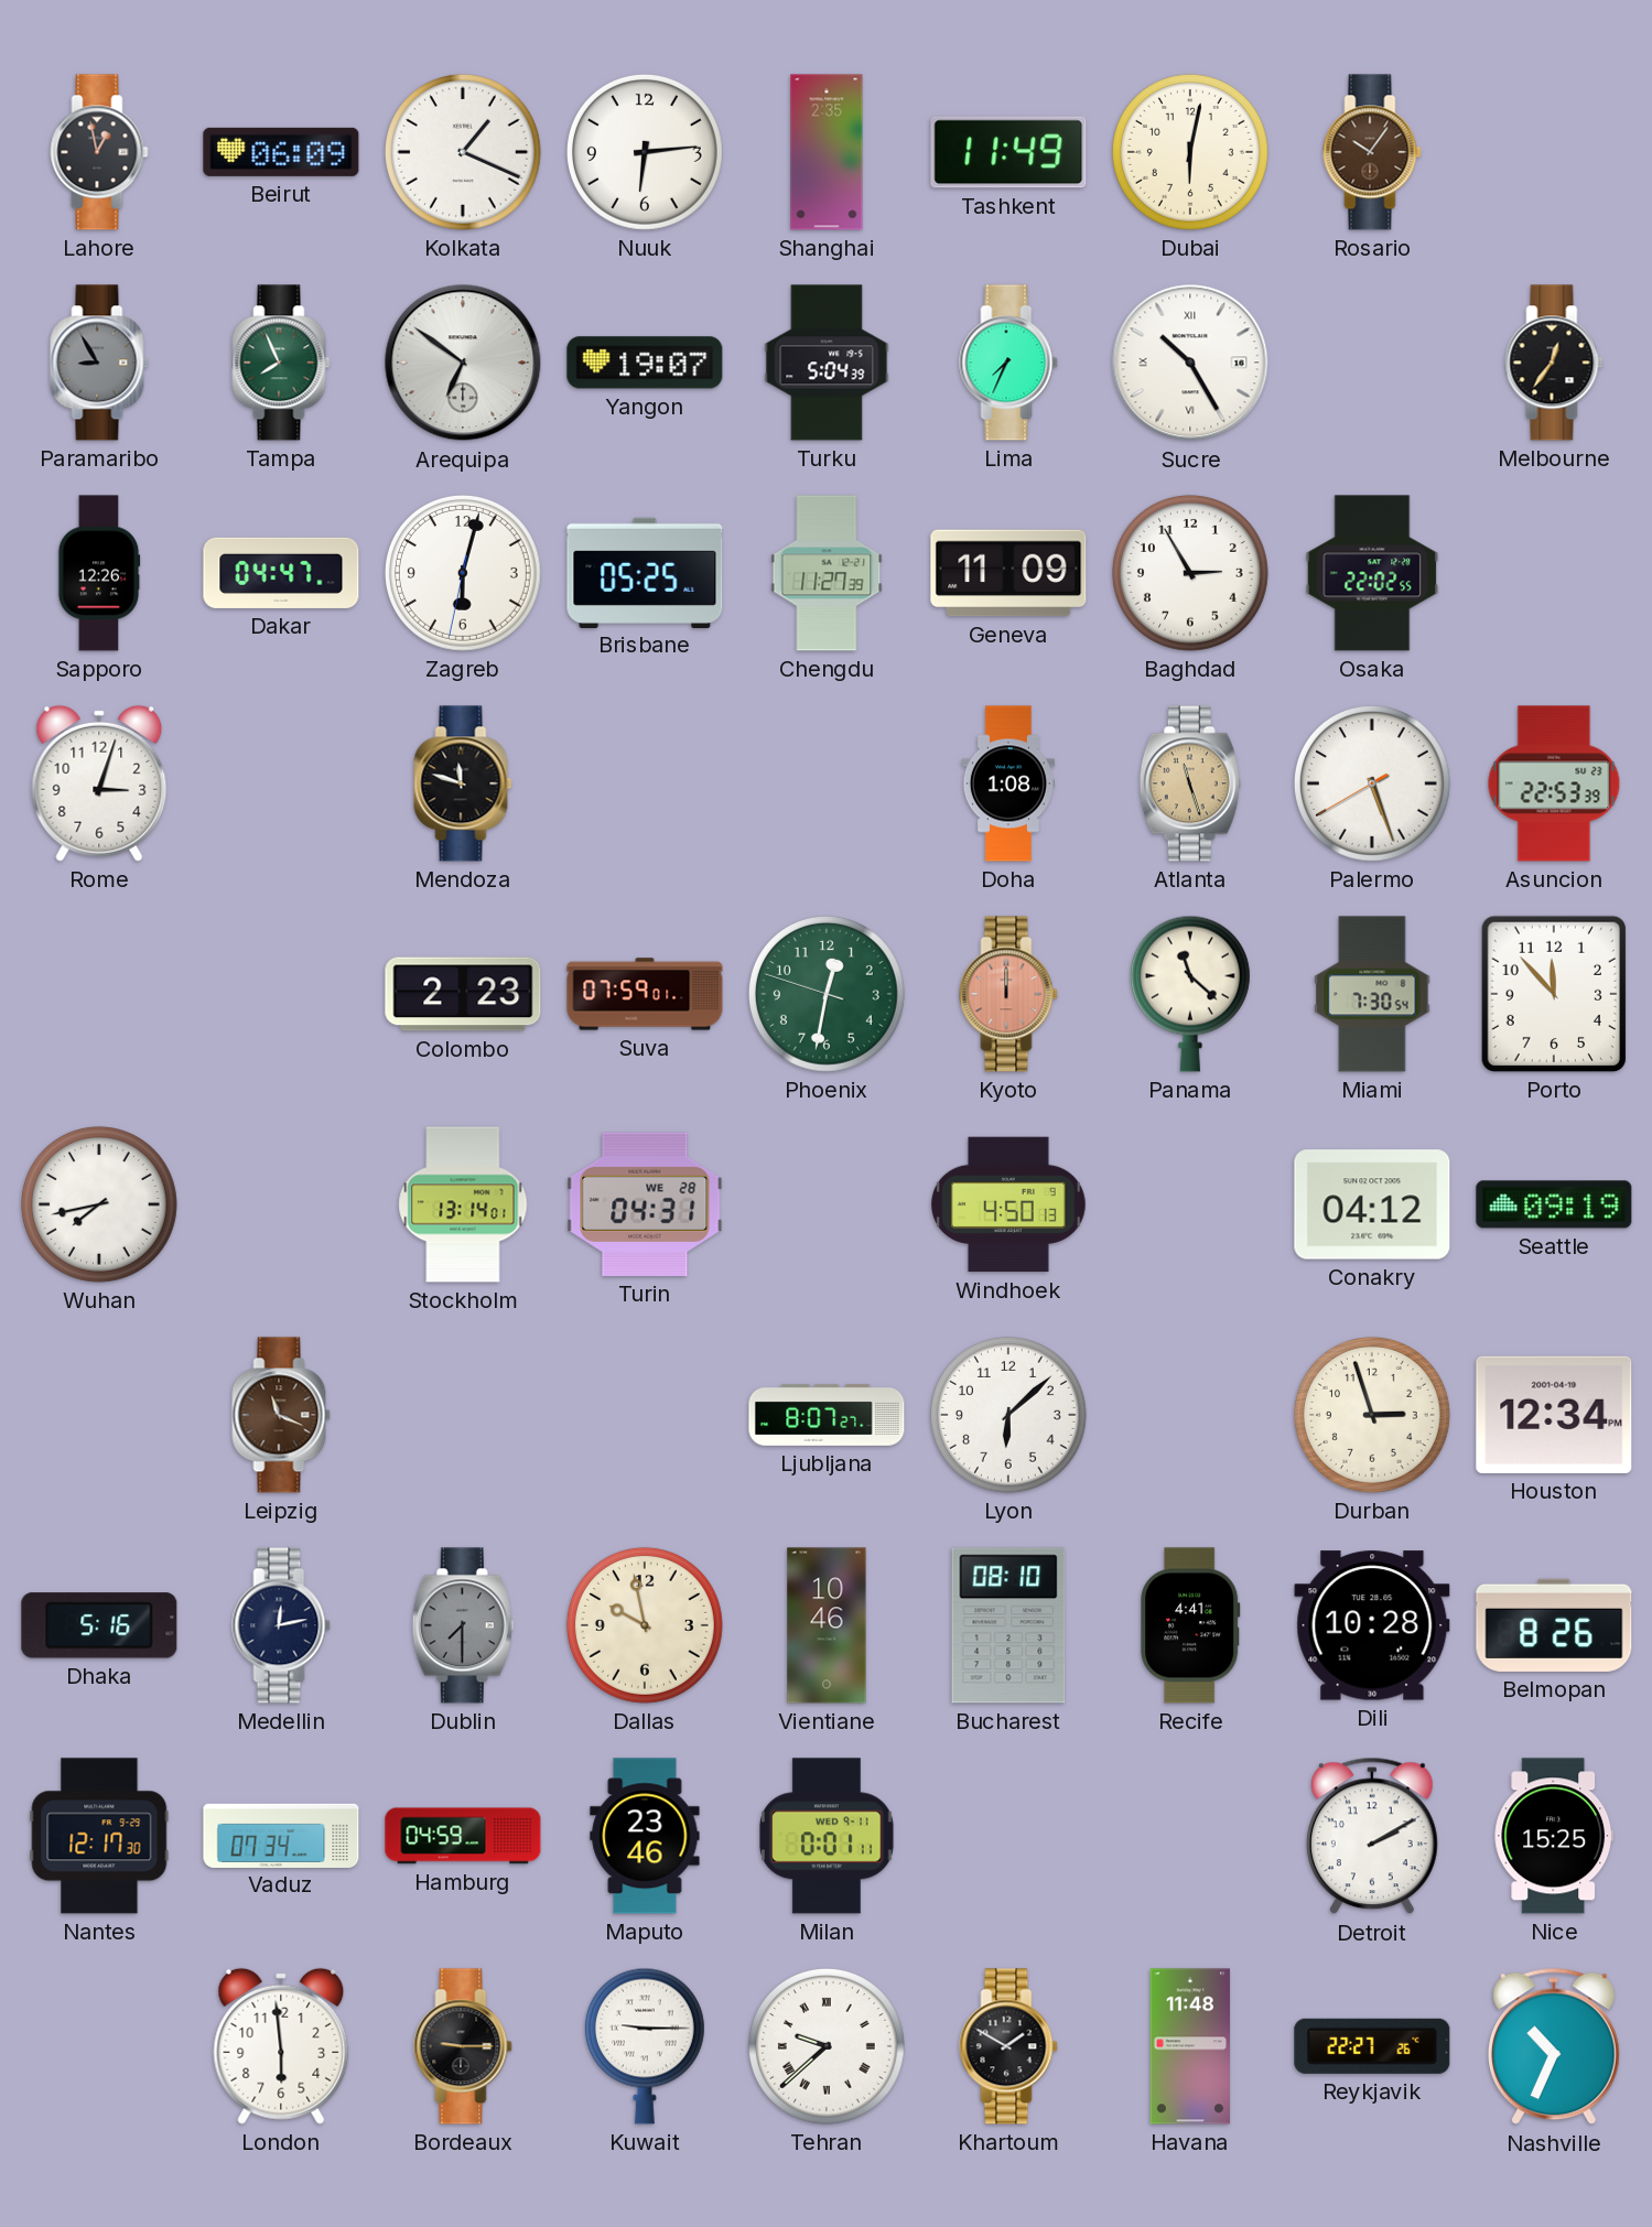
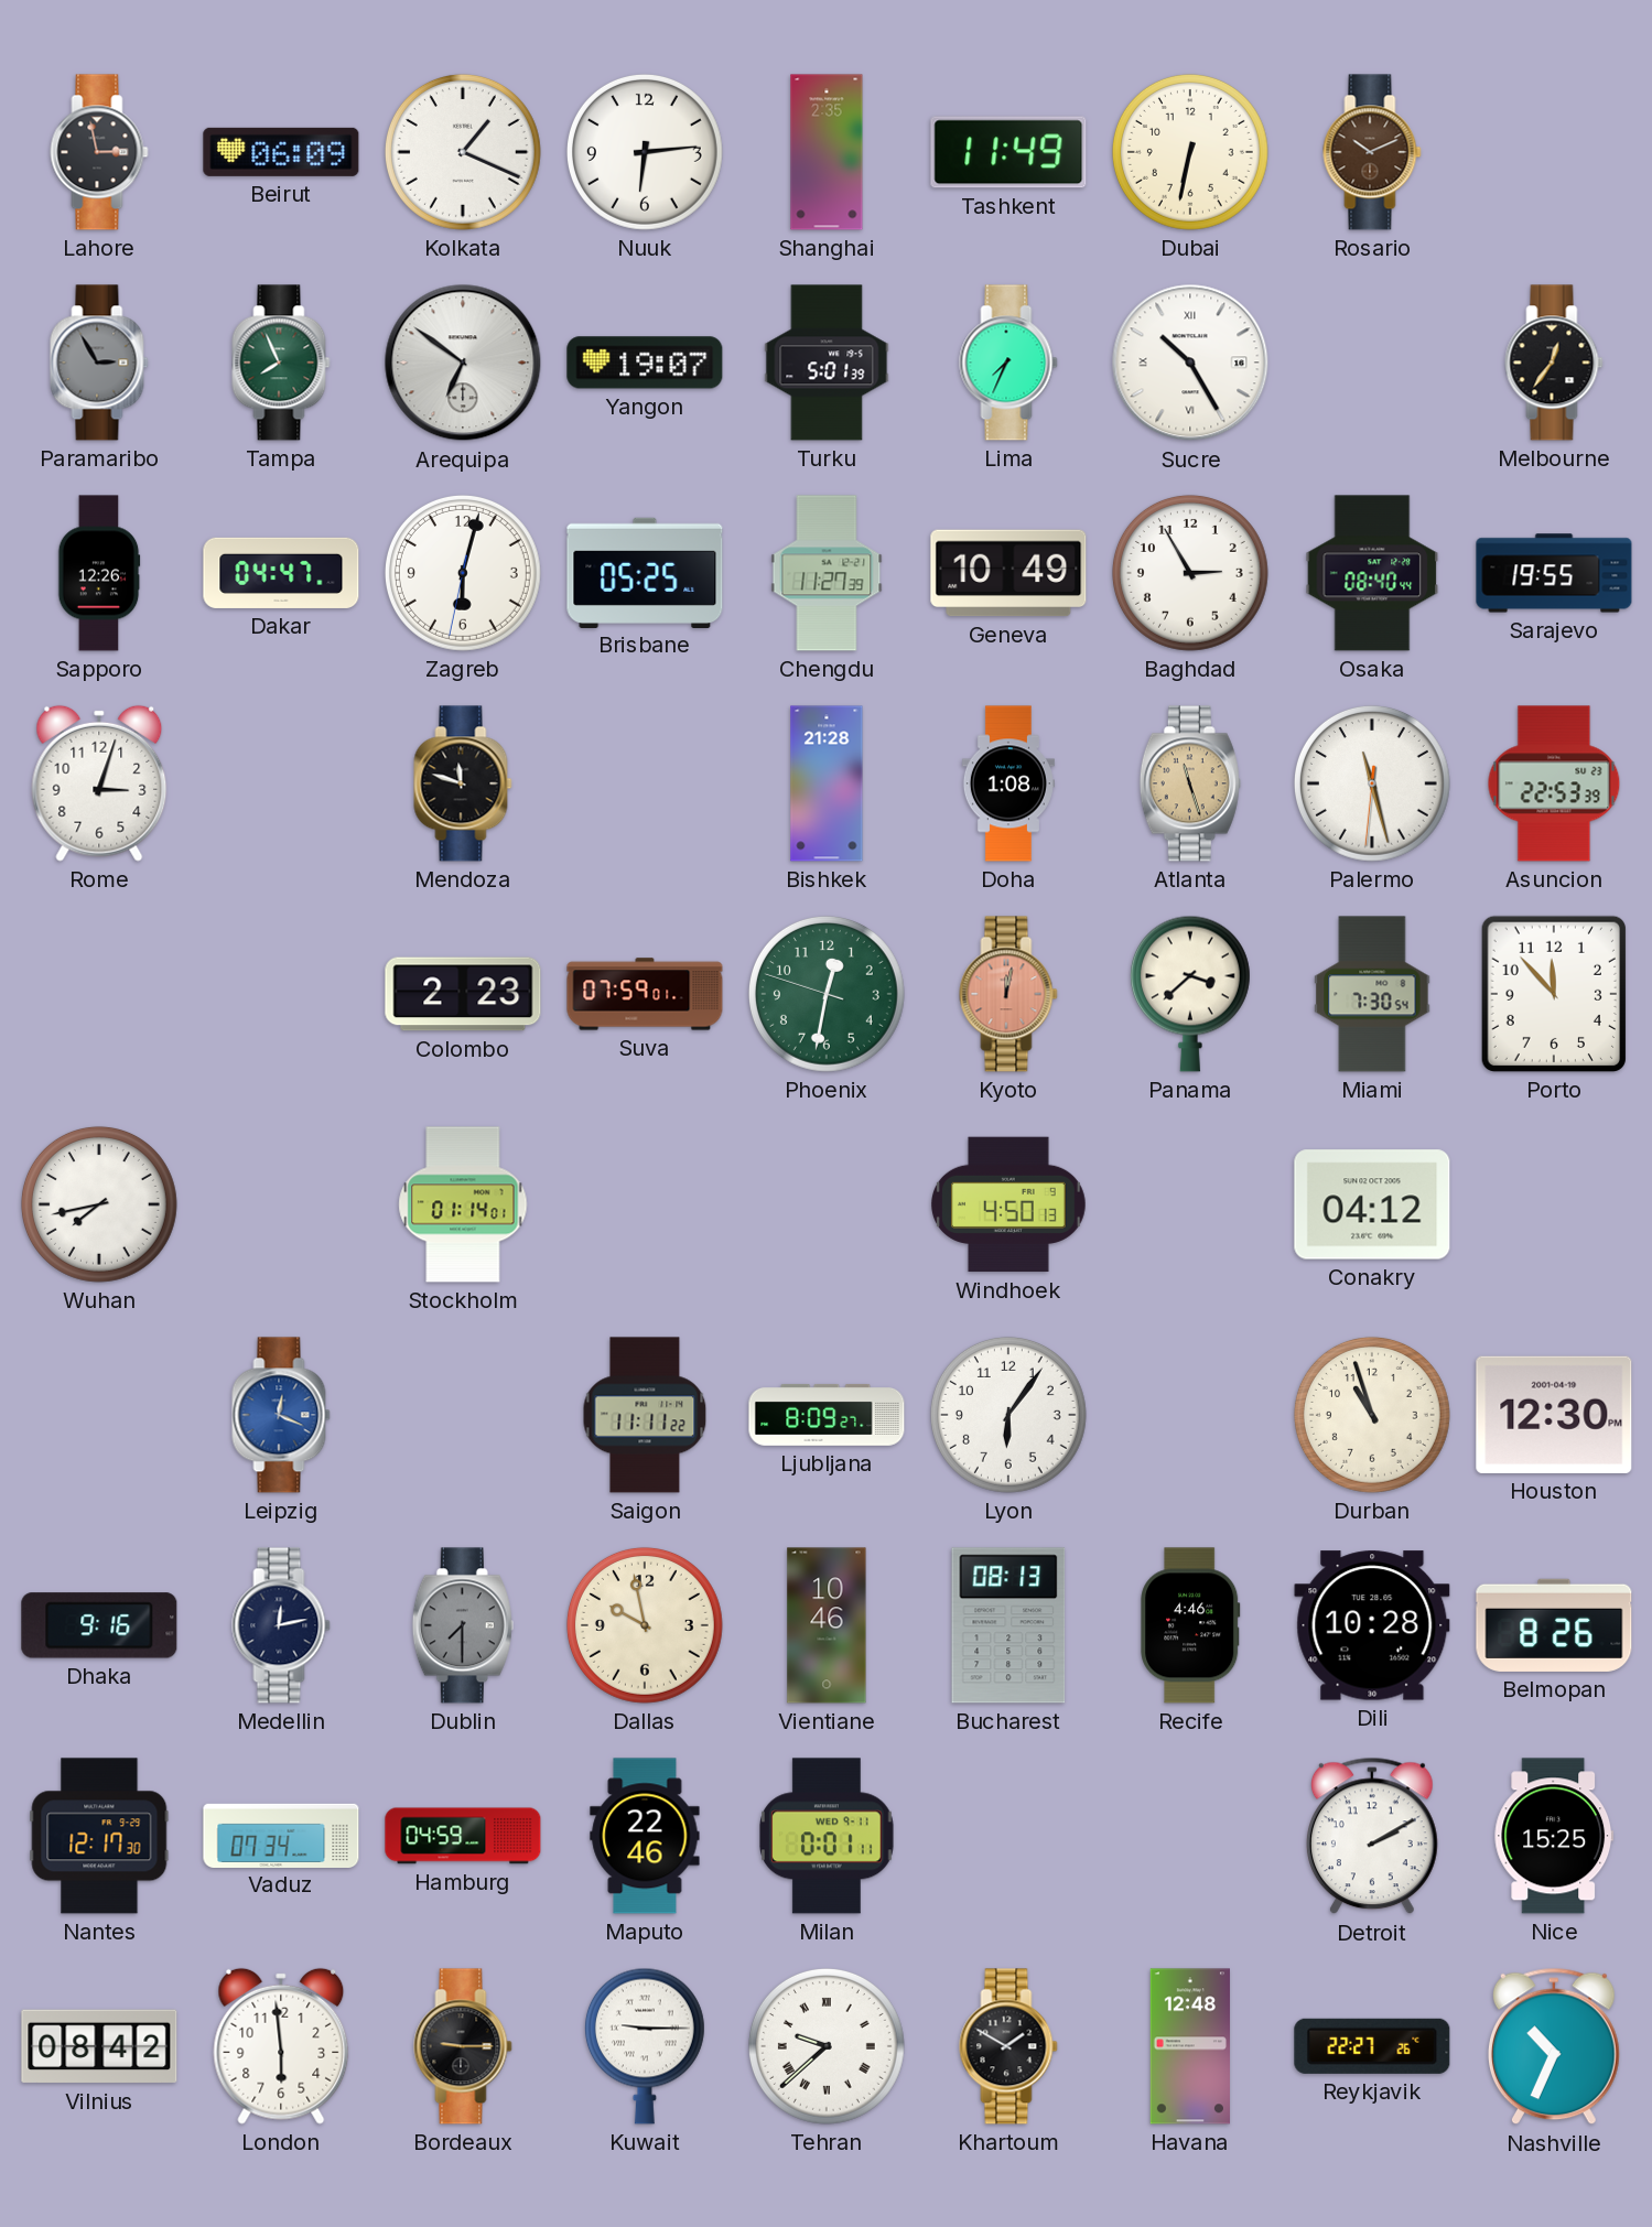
Lahore: 12:58 -> 2:58
Dubai: 6:02 -> 6:32
Rosario: 10:06 -> 10:11
Paramaribo: 8:55 -> 2:55
Turku: 5:04 -> 5:01
Geneva: 11:09 -> 10:49
Osaka: 22:02 -> 08:40
Sarajevo: none -> 19:55
Bishkek: none -> 21:28
Palermo: 5:26 -> 11:27
Kyoto: 12:00 -> 12:02
Panama: 11:22 -> 3:38
Stockholm: 13:14 -> 01:14
Turin: 04:31 -> none
Seattle: 09:19 -> none
Leipzig: 11:19 -> 12:19
Leipzig dial: brown -> blue
Saigon: none -> 11:11
Ljubljana: 8:07 -> 8:09
Lyon: 6:08 -> 6:06
Durban: 2:57 -> 10:57
Houston: 12:34 -> 12:30
Dhaka: 5:16 -> 9:16
Bucharest: 08:10 -> 08:13
Recife: 4:41 -> 4:46
Maputo: 23:46 -> 22:46
Vilnius: none -> 08:42
Havana: 11:48 -> 12:48
